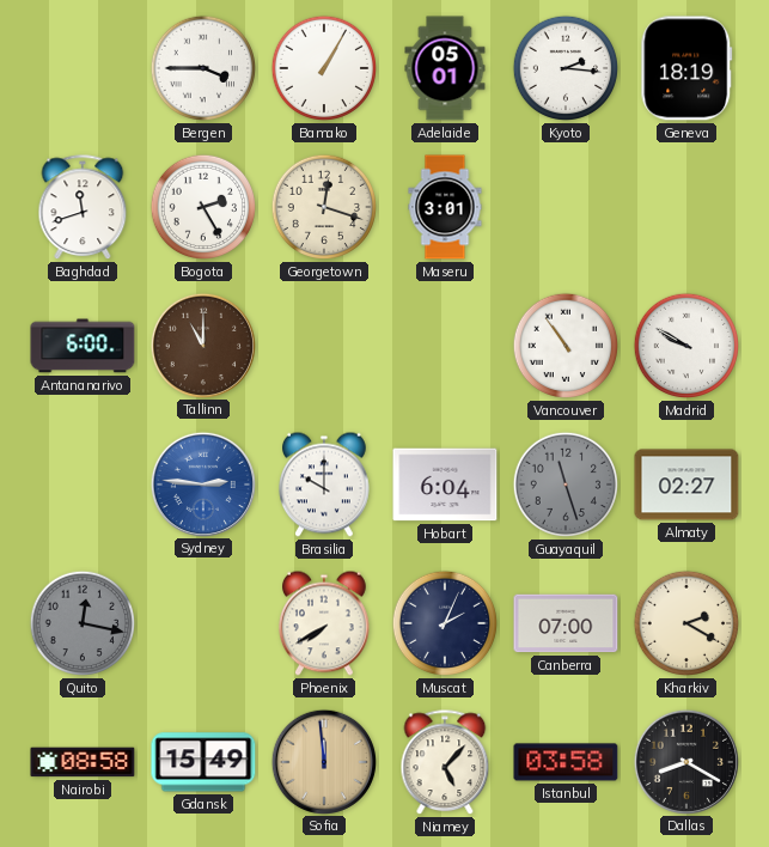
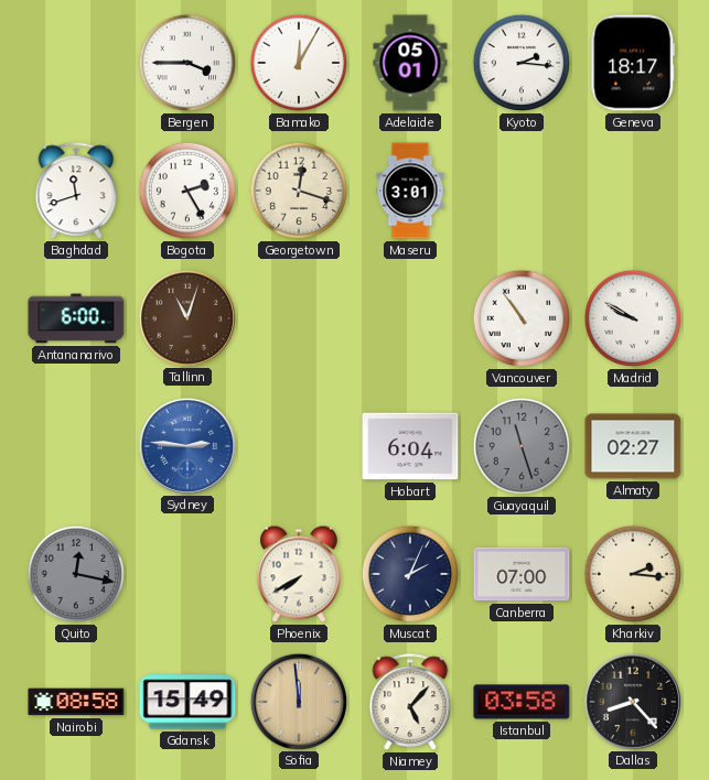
Bamako: 1:05 -> 12:05
Geneva: 18:19 -> 18:17
Tallinn: 11:00 -> 11:03
Brasilia: 10:00 -> none
Kharkiv: 2:20 -> 2:16
Dallas: 8:20 -> 8:23
